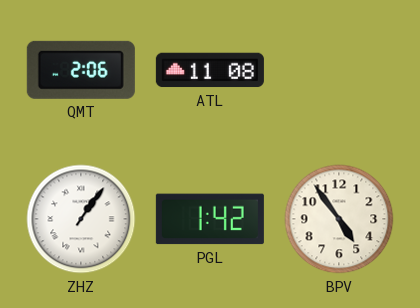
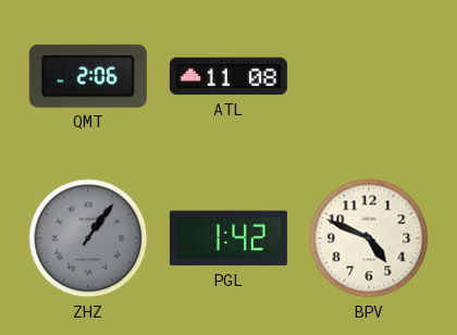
ZHZ dial: white -> grey
BPV: 4:54 -> 4:49
